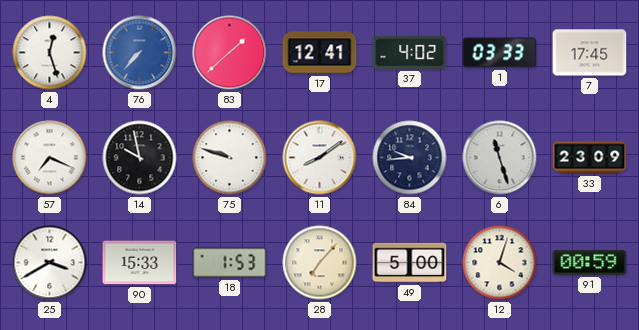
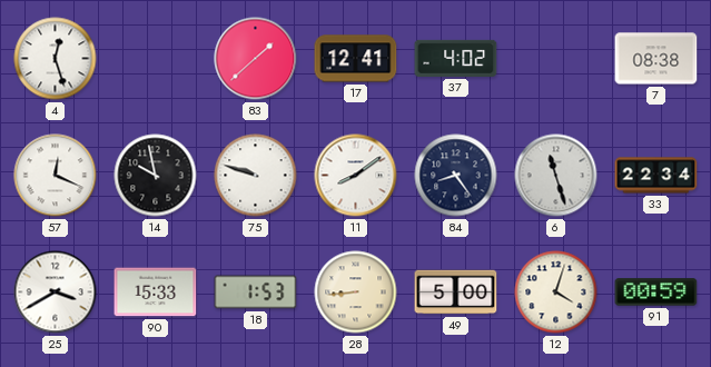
76: 7:37 -> none
1: 03:33 -> none
7: 17:45 -> 08:38
57: 7:19 -> 12:19
84: 9:44 -> 8:24
33: 23:09 -> 22:34
28: 7:07 -> 8:44
